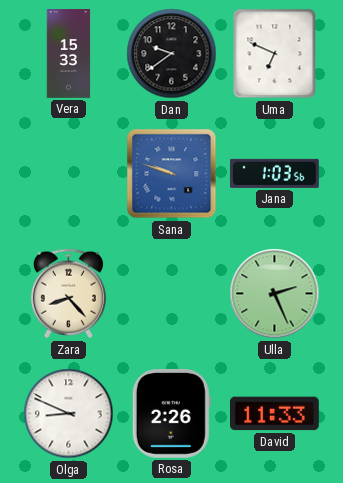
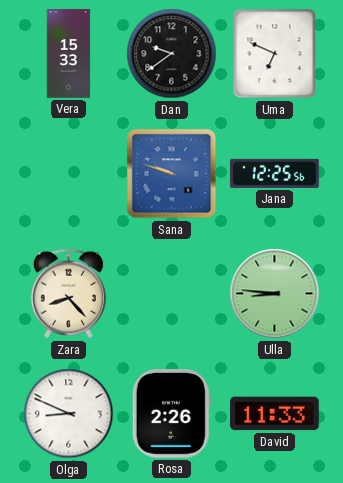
Jana: 1:03 -> 12:25
Ulla: 2:26 -> 8:46
